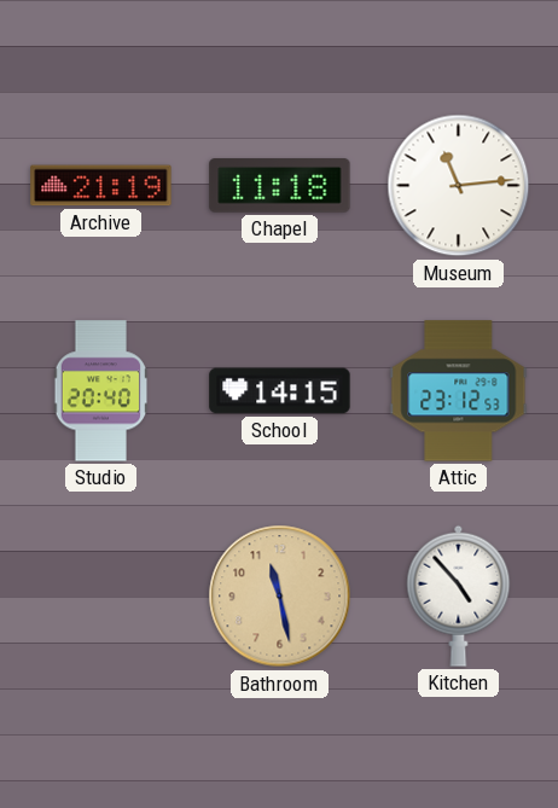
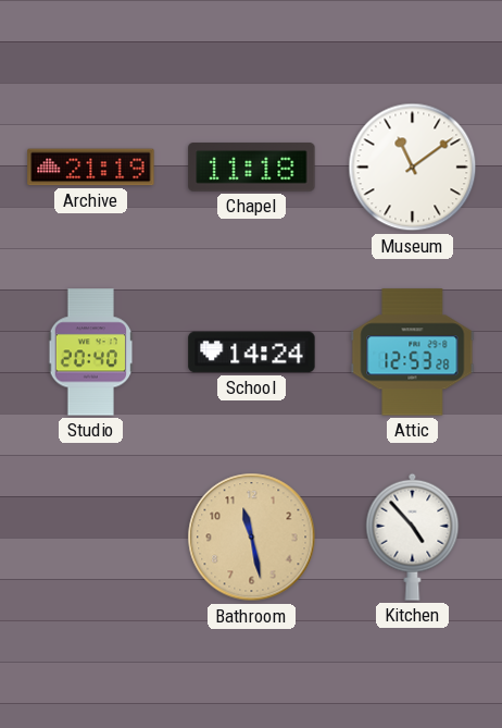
Museum: 11:14 -> 11:09
School: 14:15 -> 14:24
Attic: 23:12 -> 12:53
